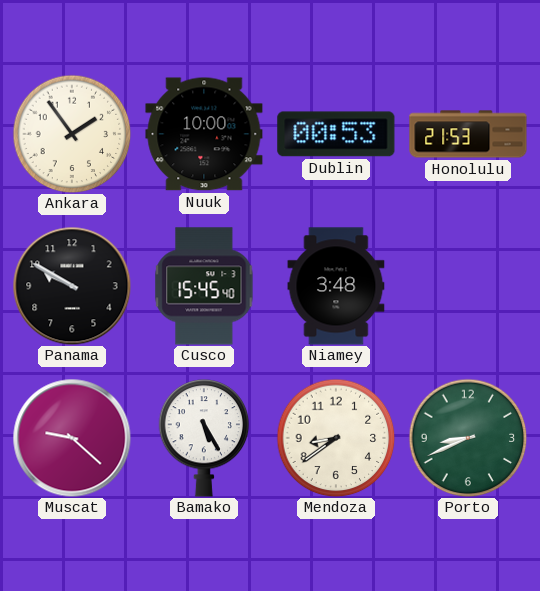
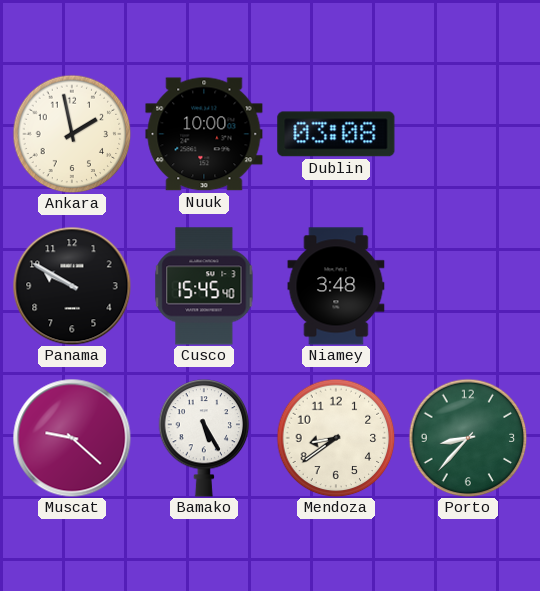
Ankara: 1:54 -> 1:58
Dublin: 00:53 -> 03:08
Honolulu: 21:53 -> none
Porto: 8:41 -> 8:37
